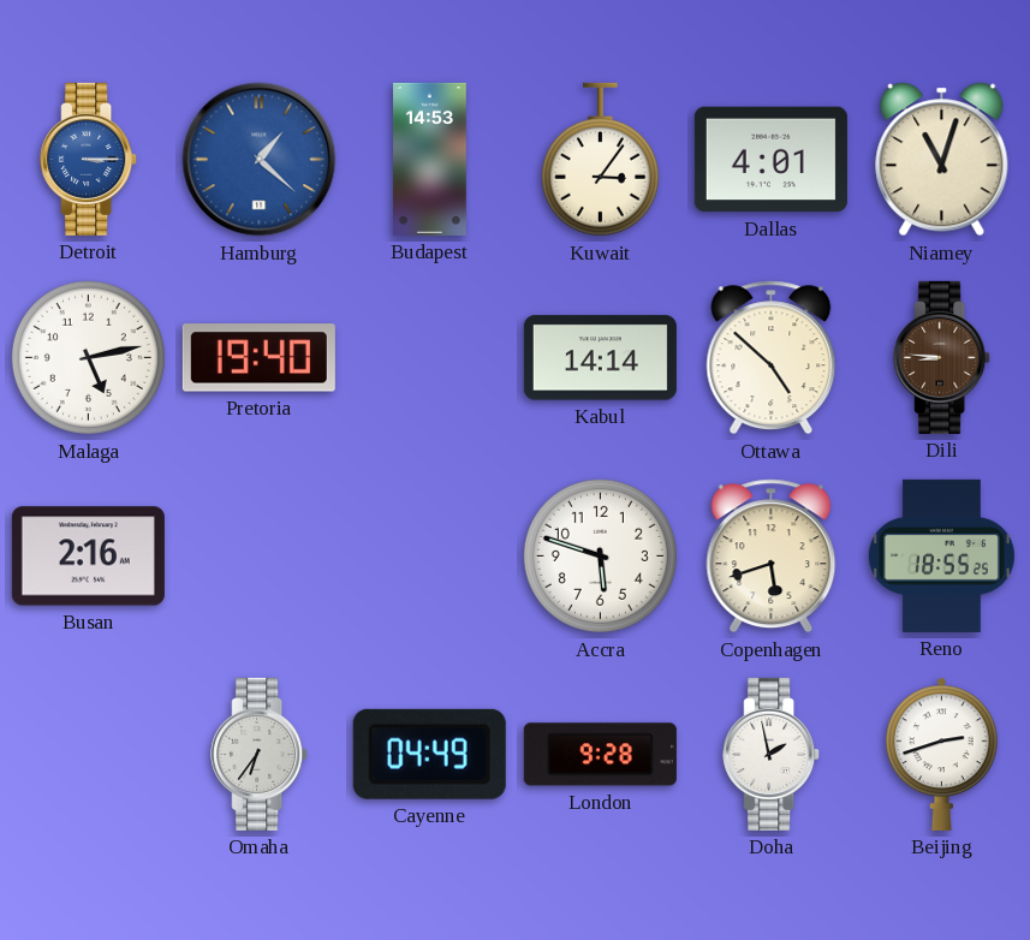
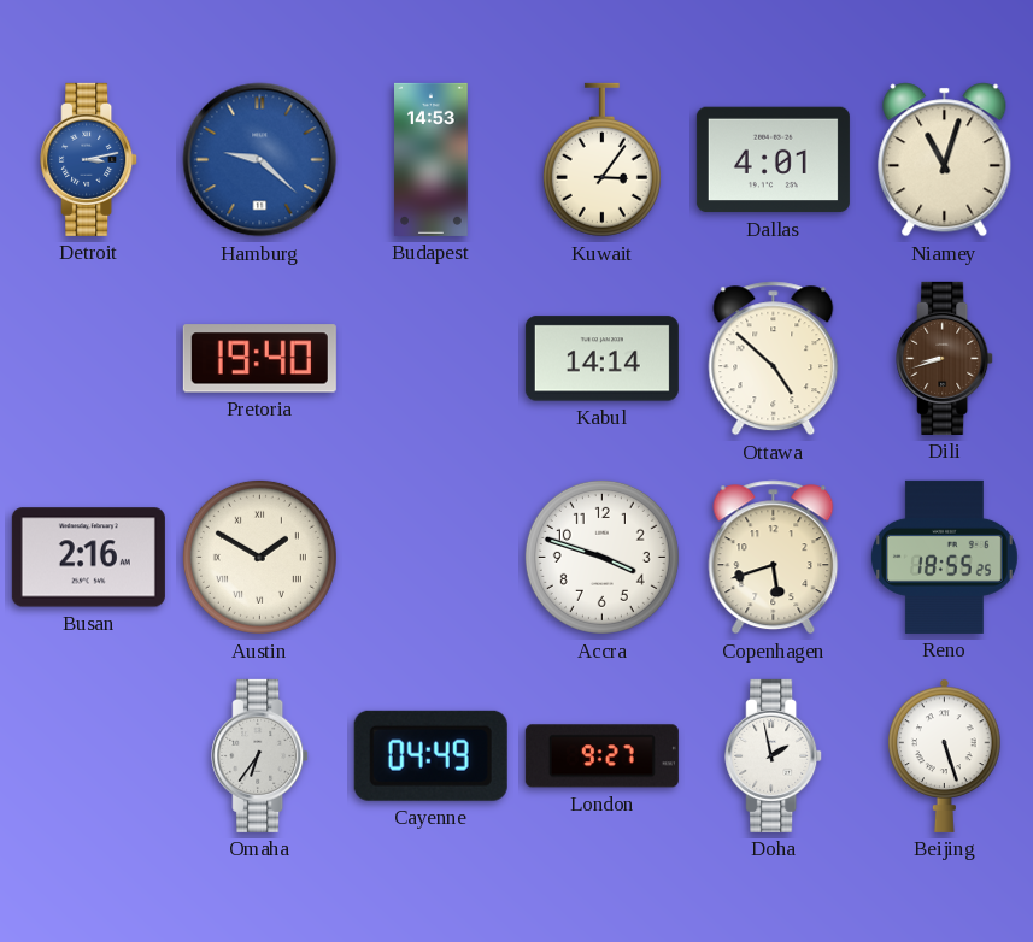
Detroit: 3:15 -> 3:13
Hamburg: 1:22 -> 9:22
Malaga: 5:13 -> none
Dili: 8:46 -> 8:42
Austin: none -> 1:50
Accra: 5:48 -> 3:48
London: 9:28 -> 9:27
Beijing: 2:42 -> 5:27
